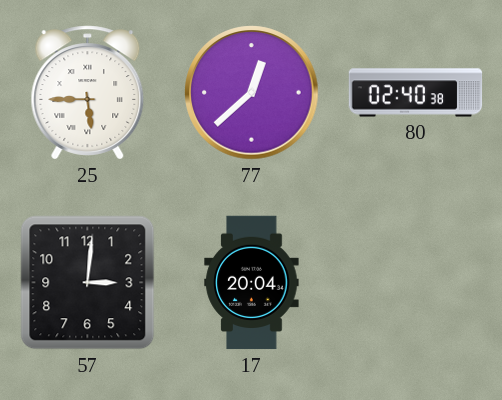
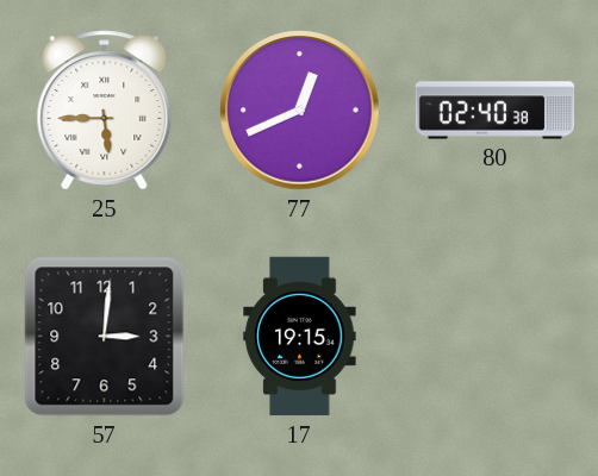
77: 12:38 -> 12:41
17: 20:04 -> 19:15
